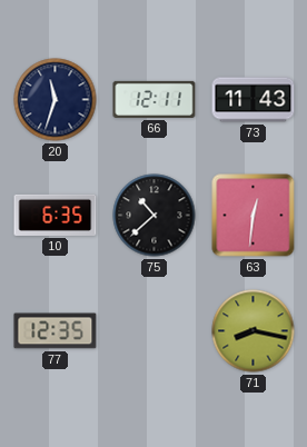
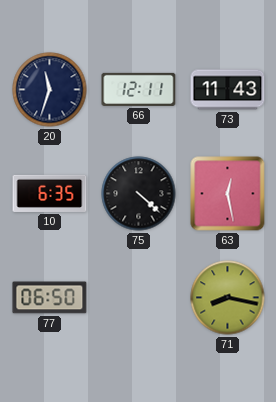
75: 10:38 -> 4:22
63: 12:31 -> 12:28
77: 12:35 -> 06:50
